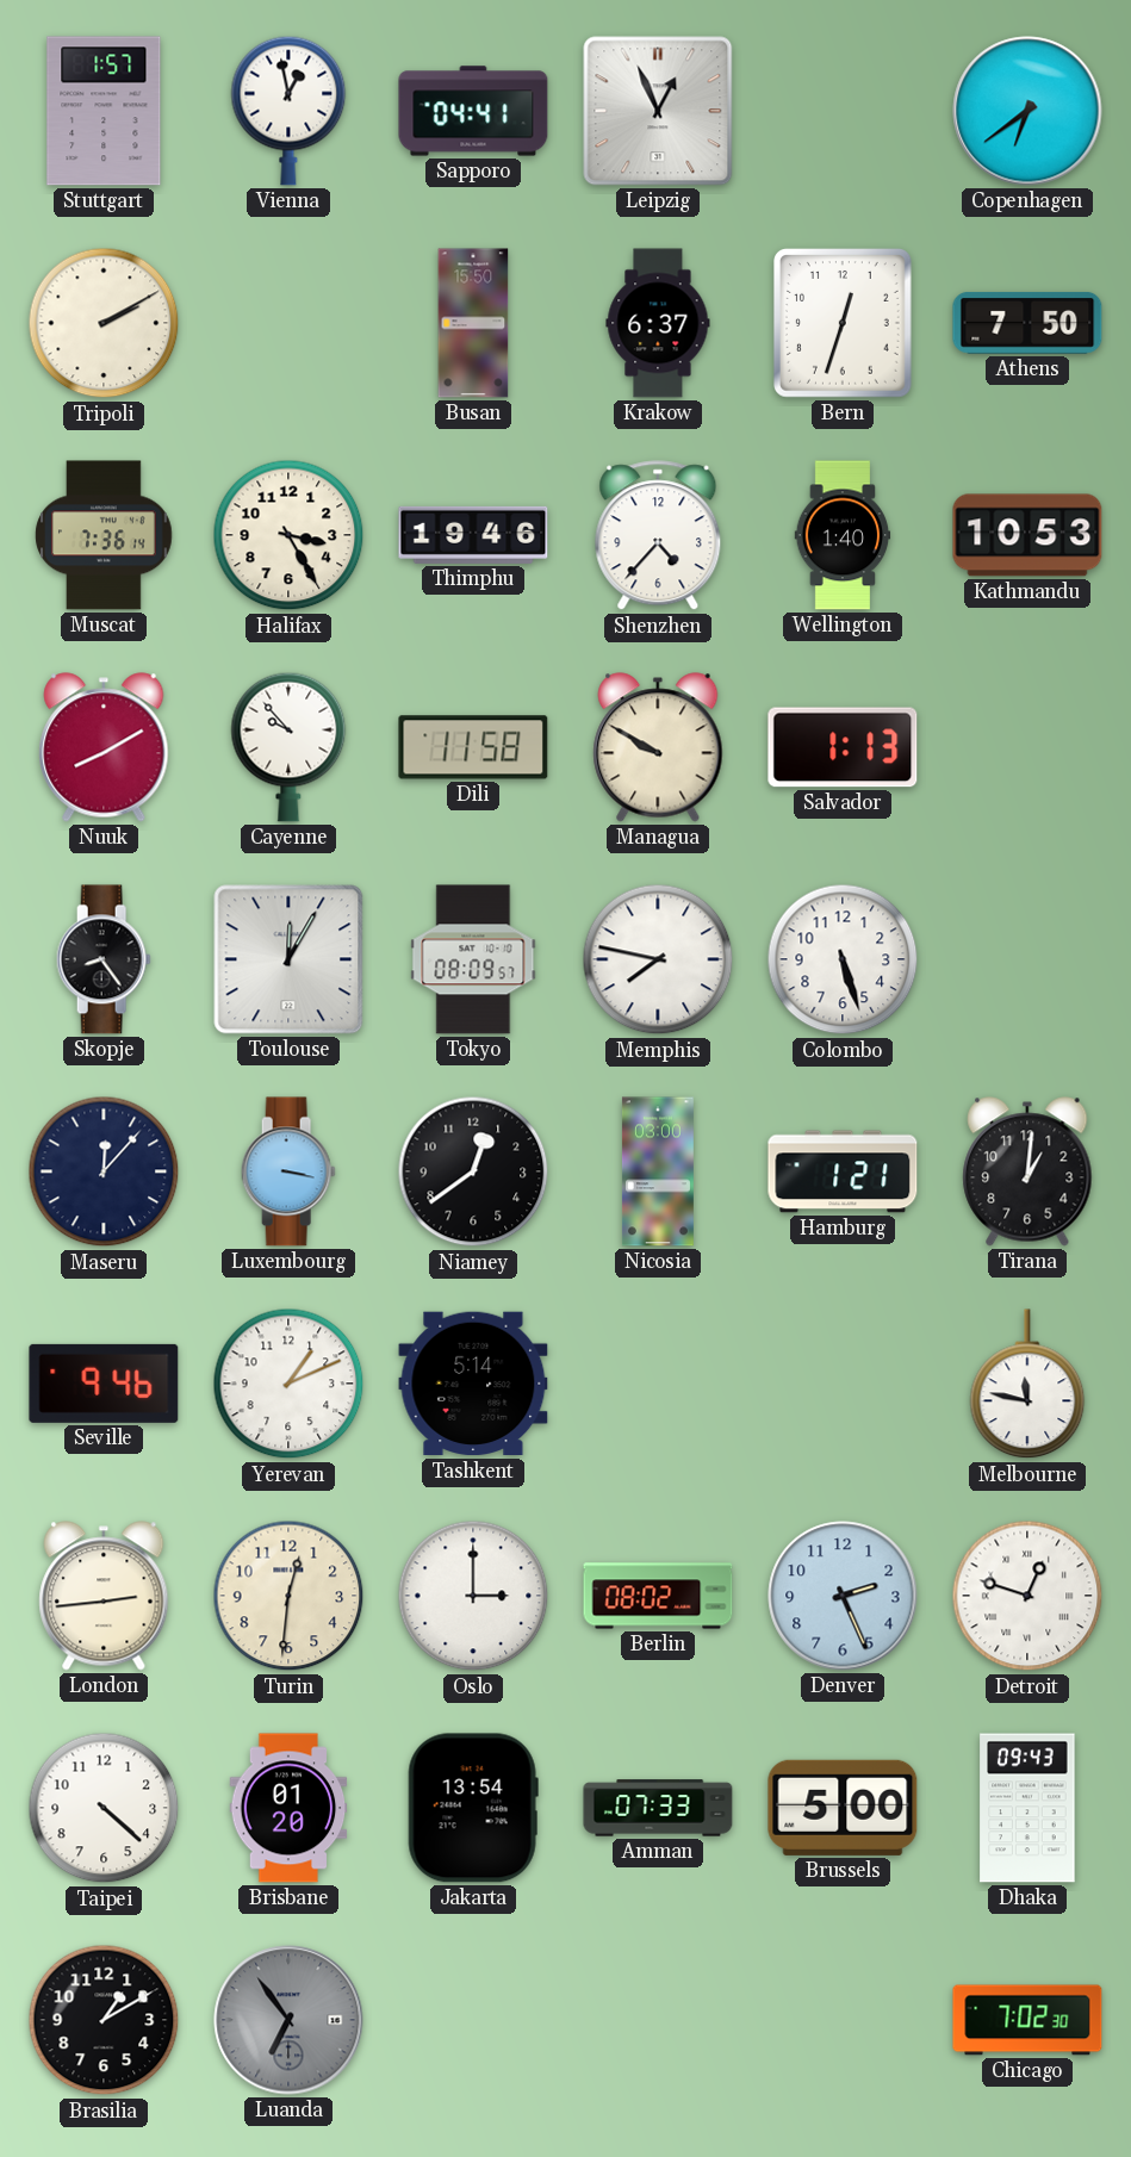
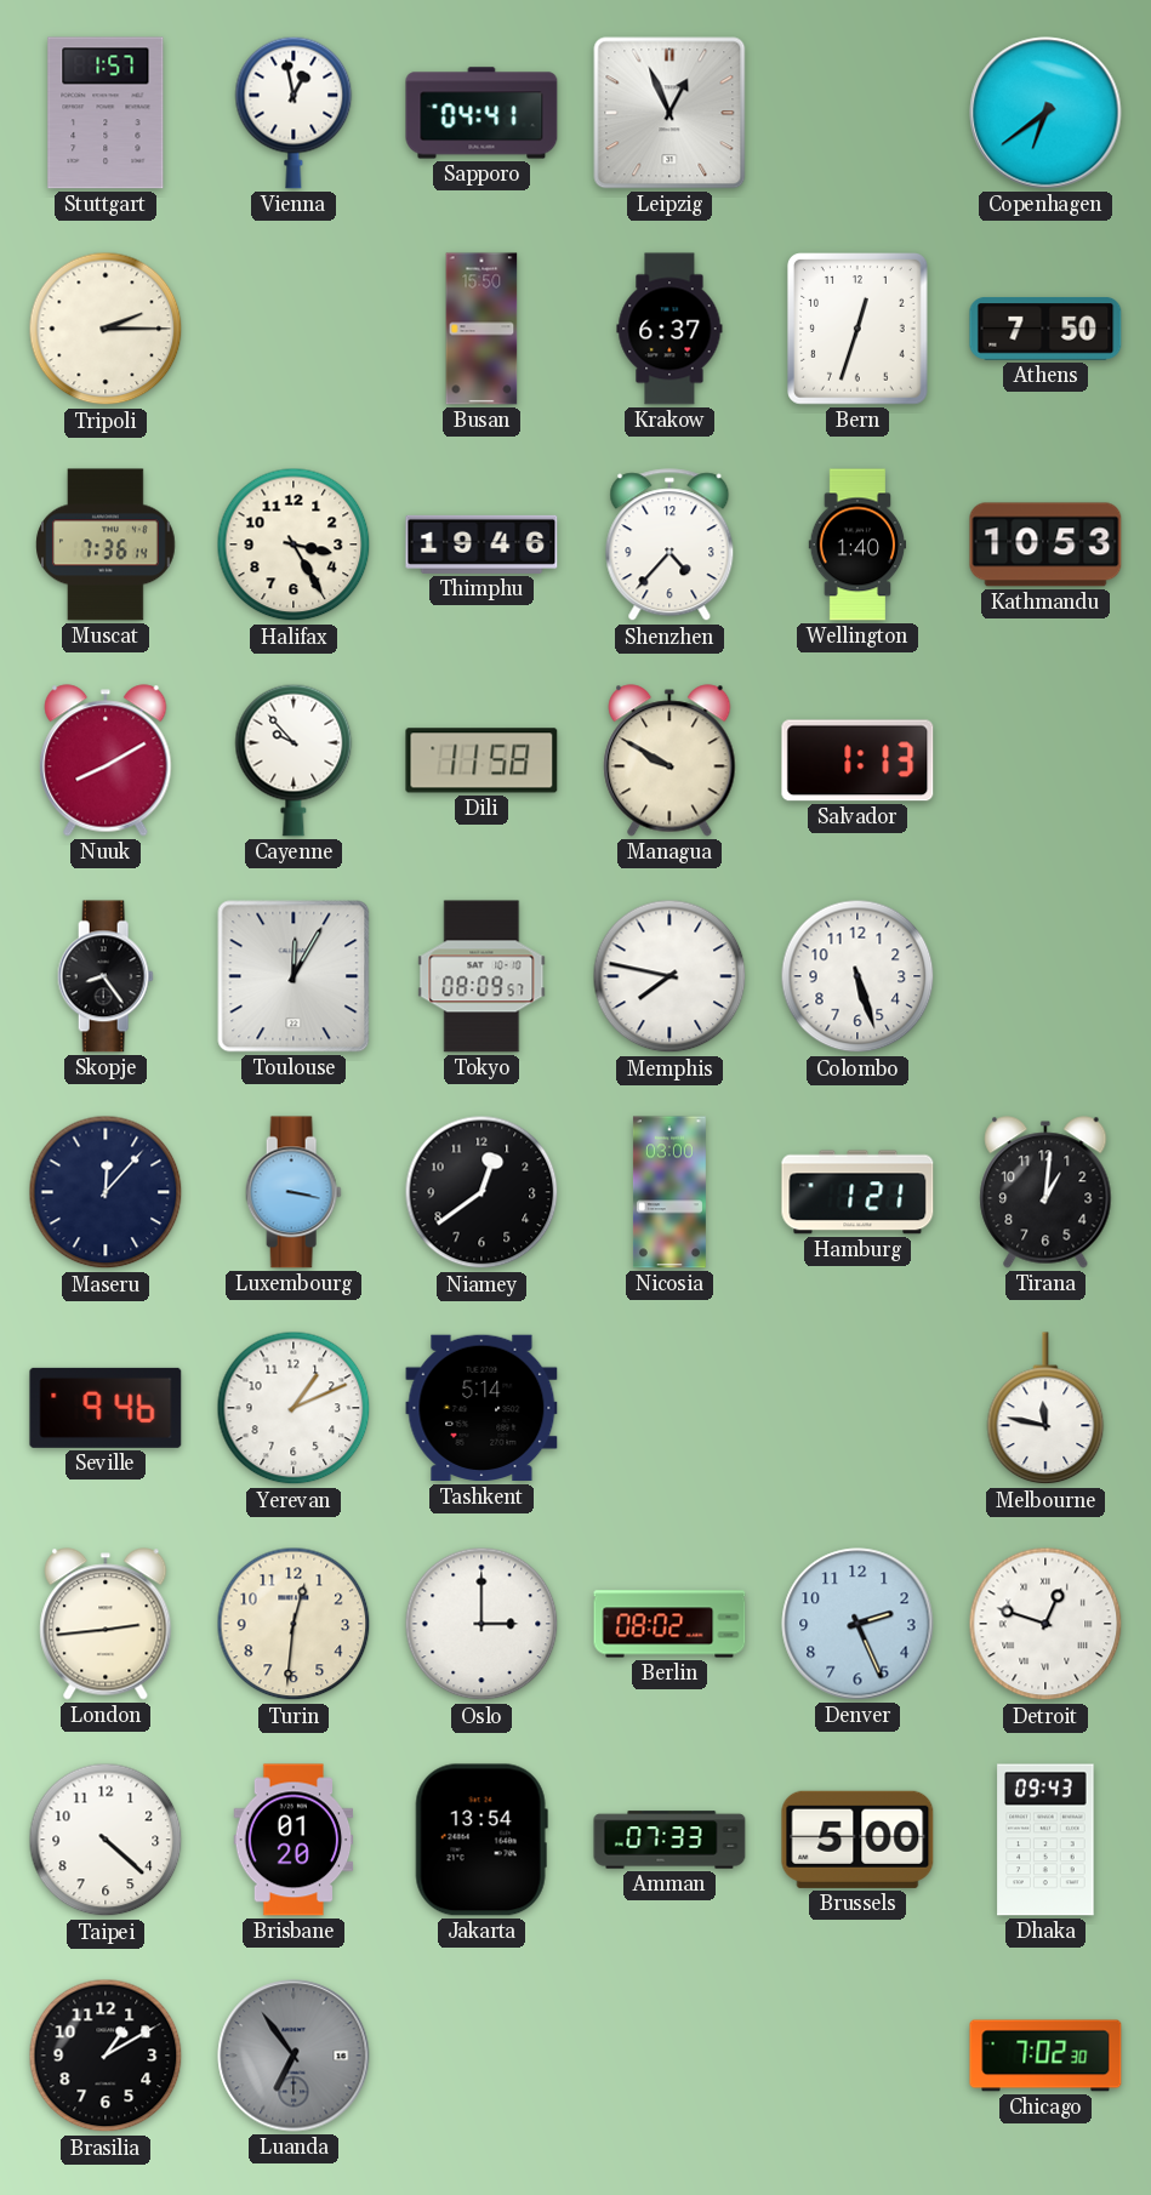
Tripoli: 2:10 -> 2:15
